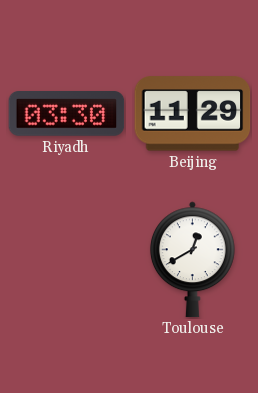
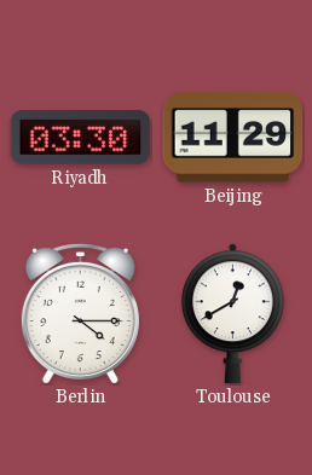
Berlin: none -> 4:15
